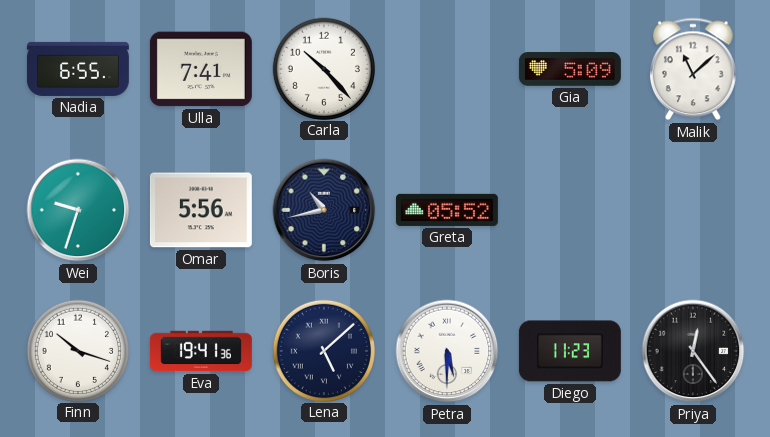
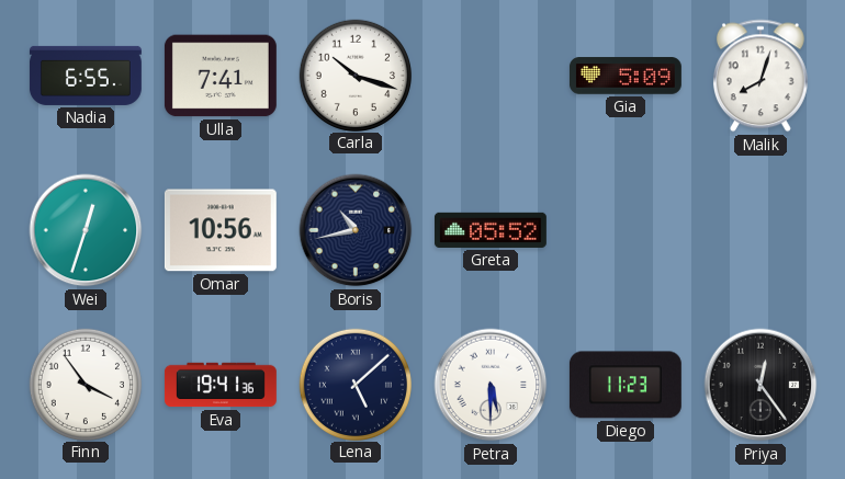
Carla: 10:23 -> 10:18
Malik: 11:08 -> 8:03
Wei: 9:33 -> 12:33
Omar: 5:56 -> 10:56
Finn: 10:18 -> 3:54
